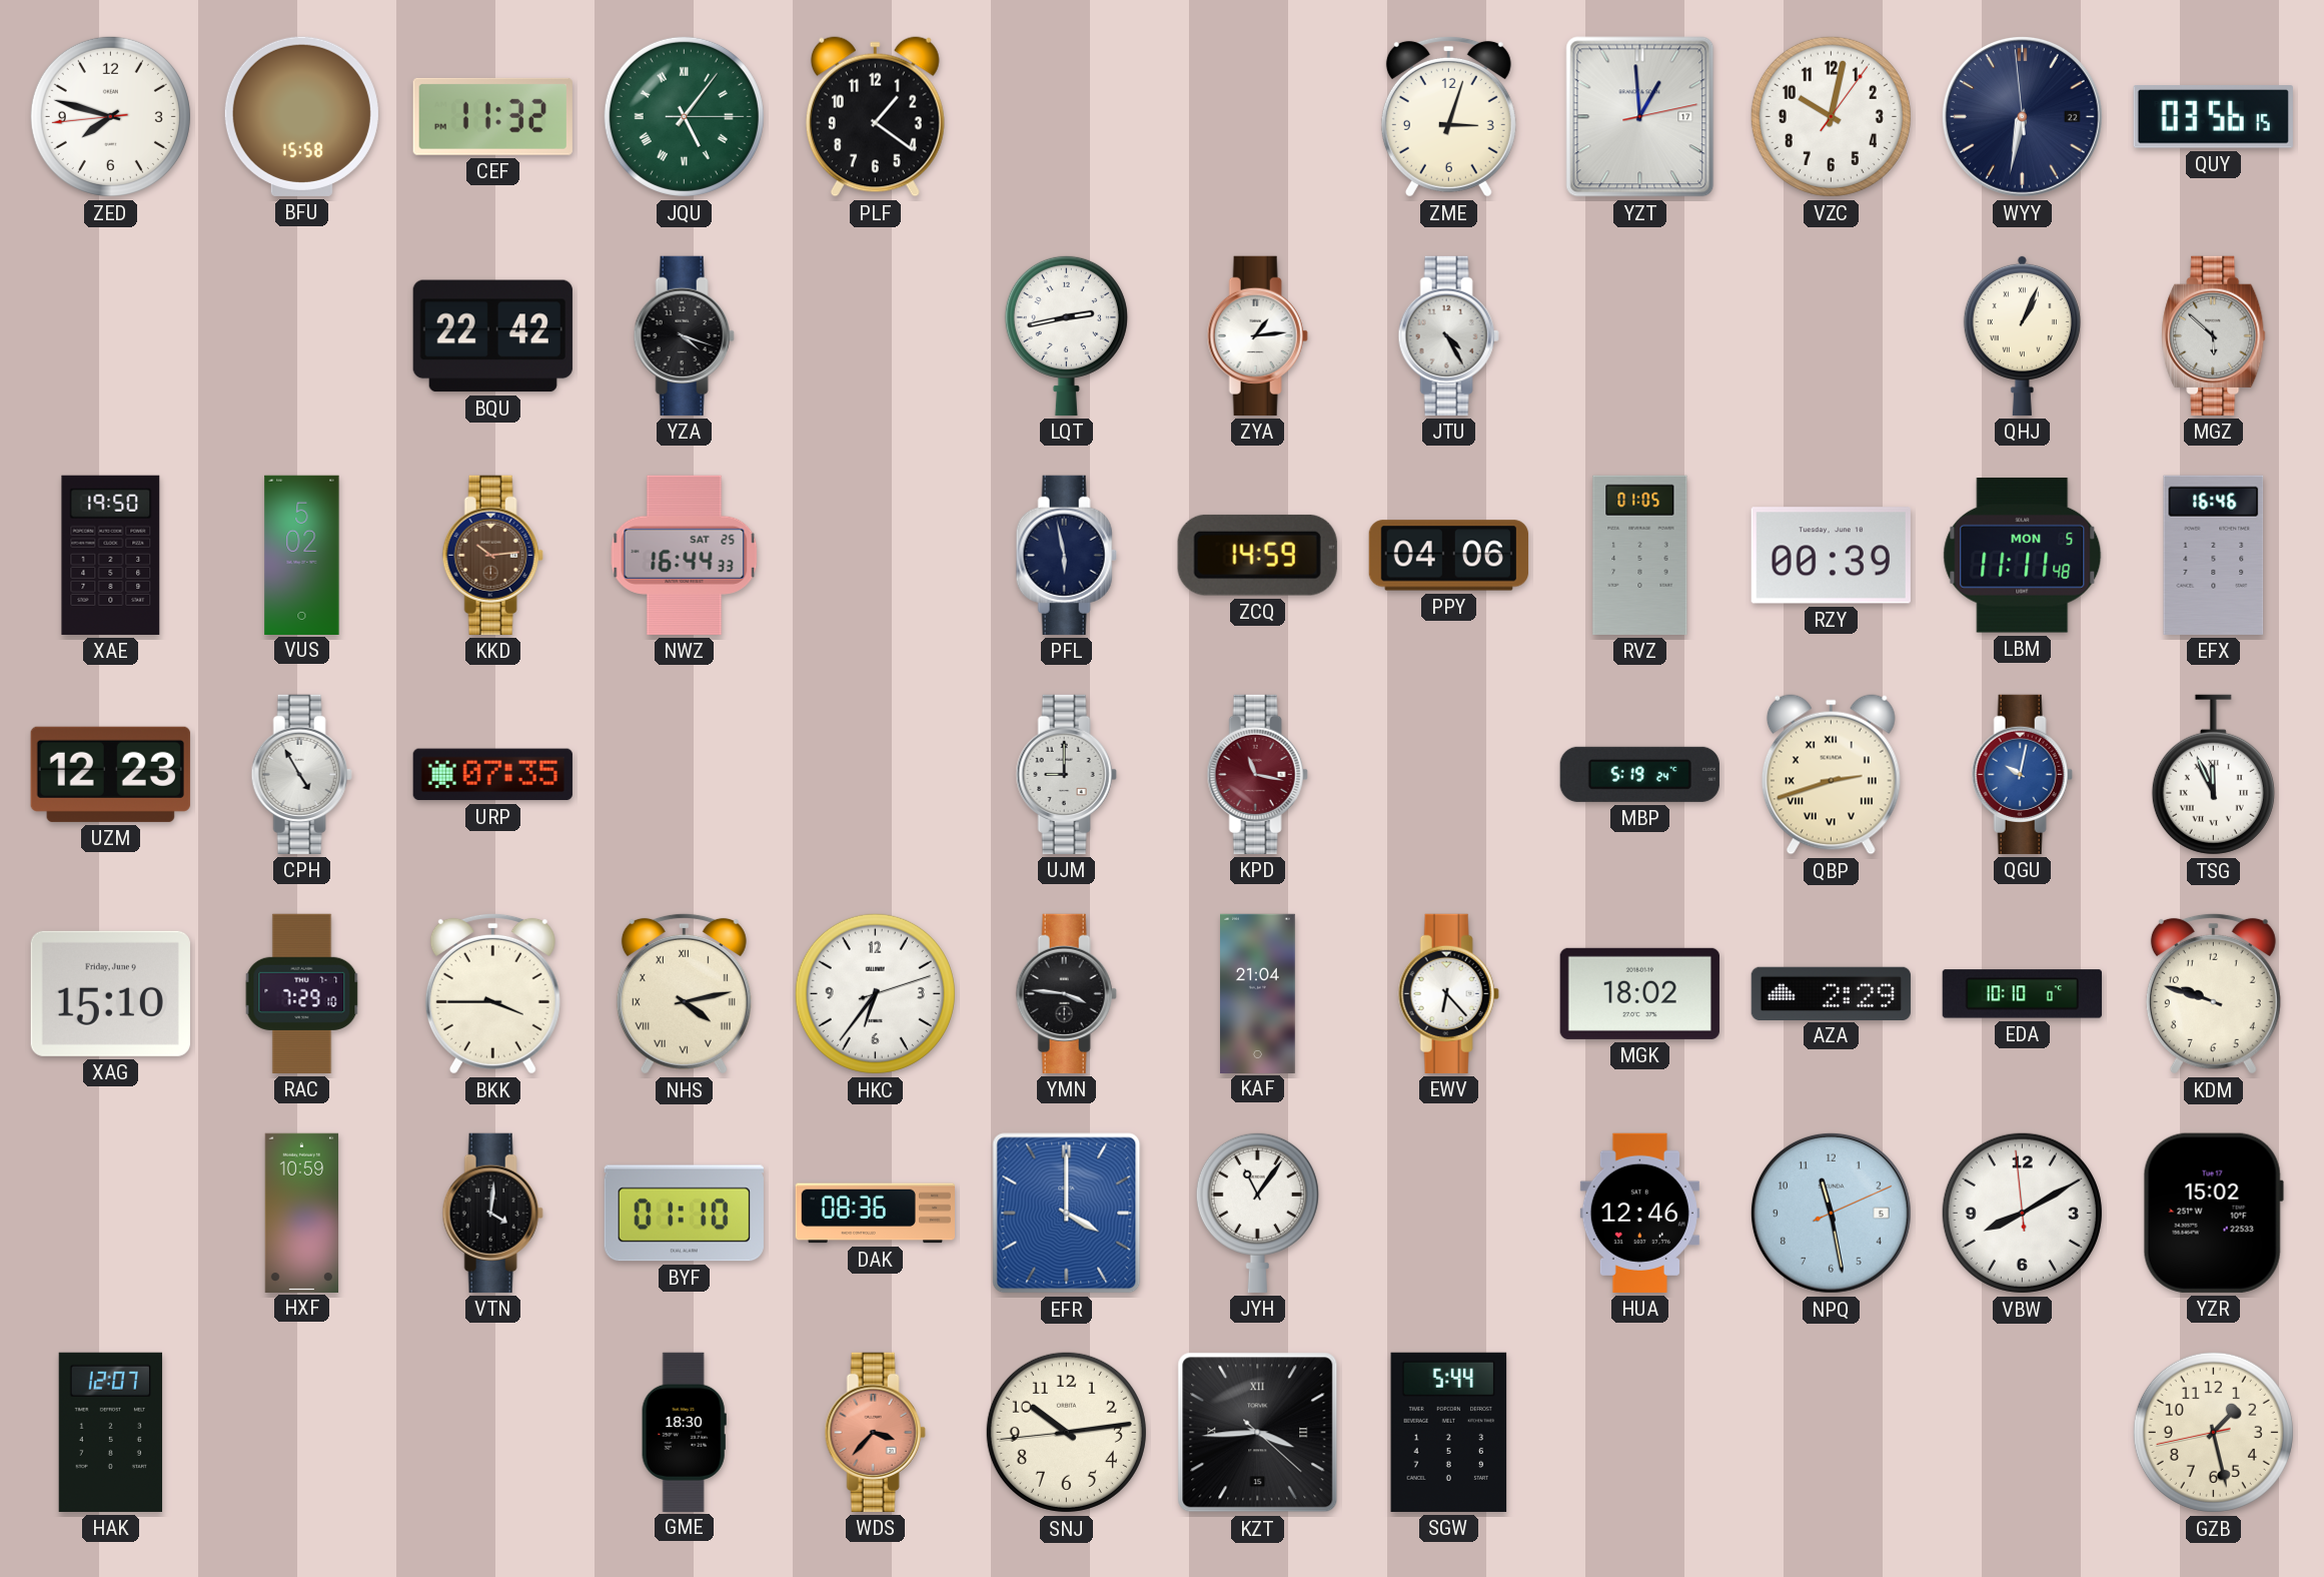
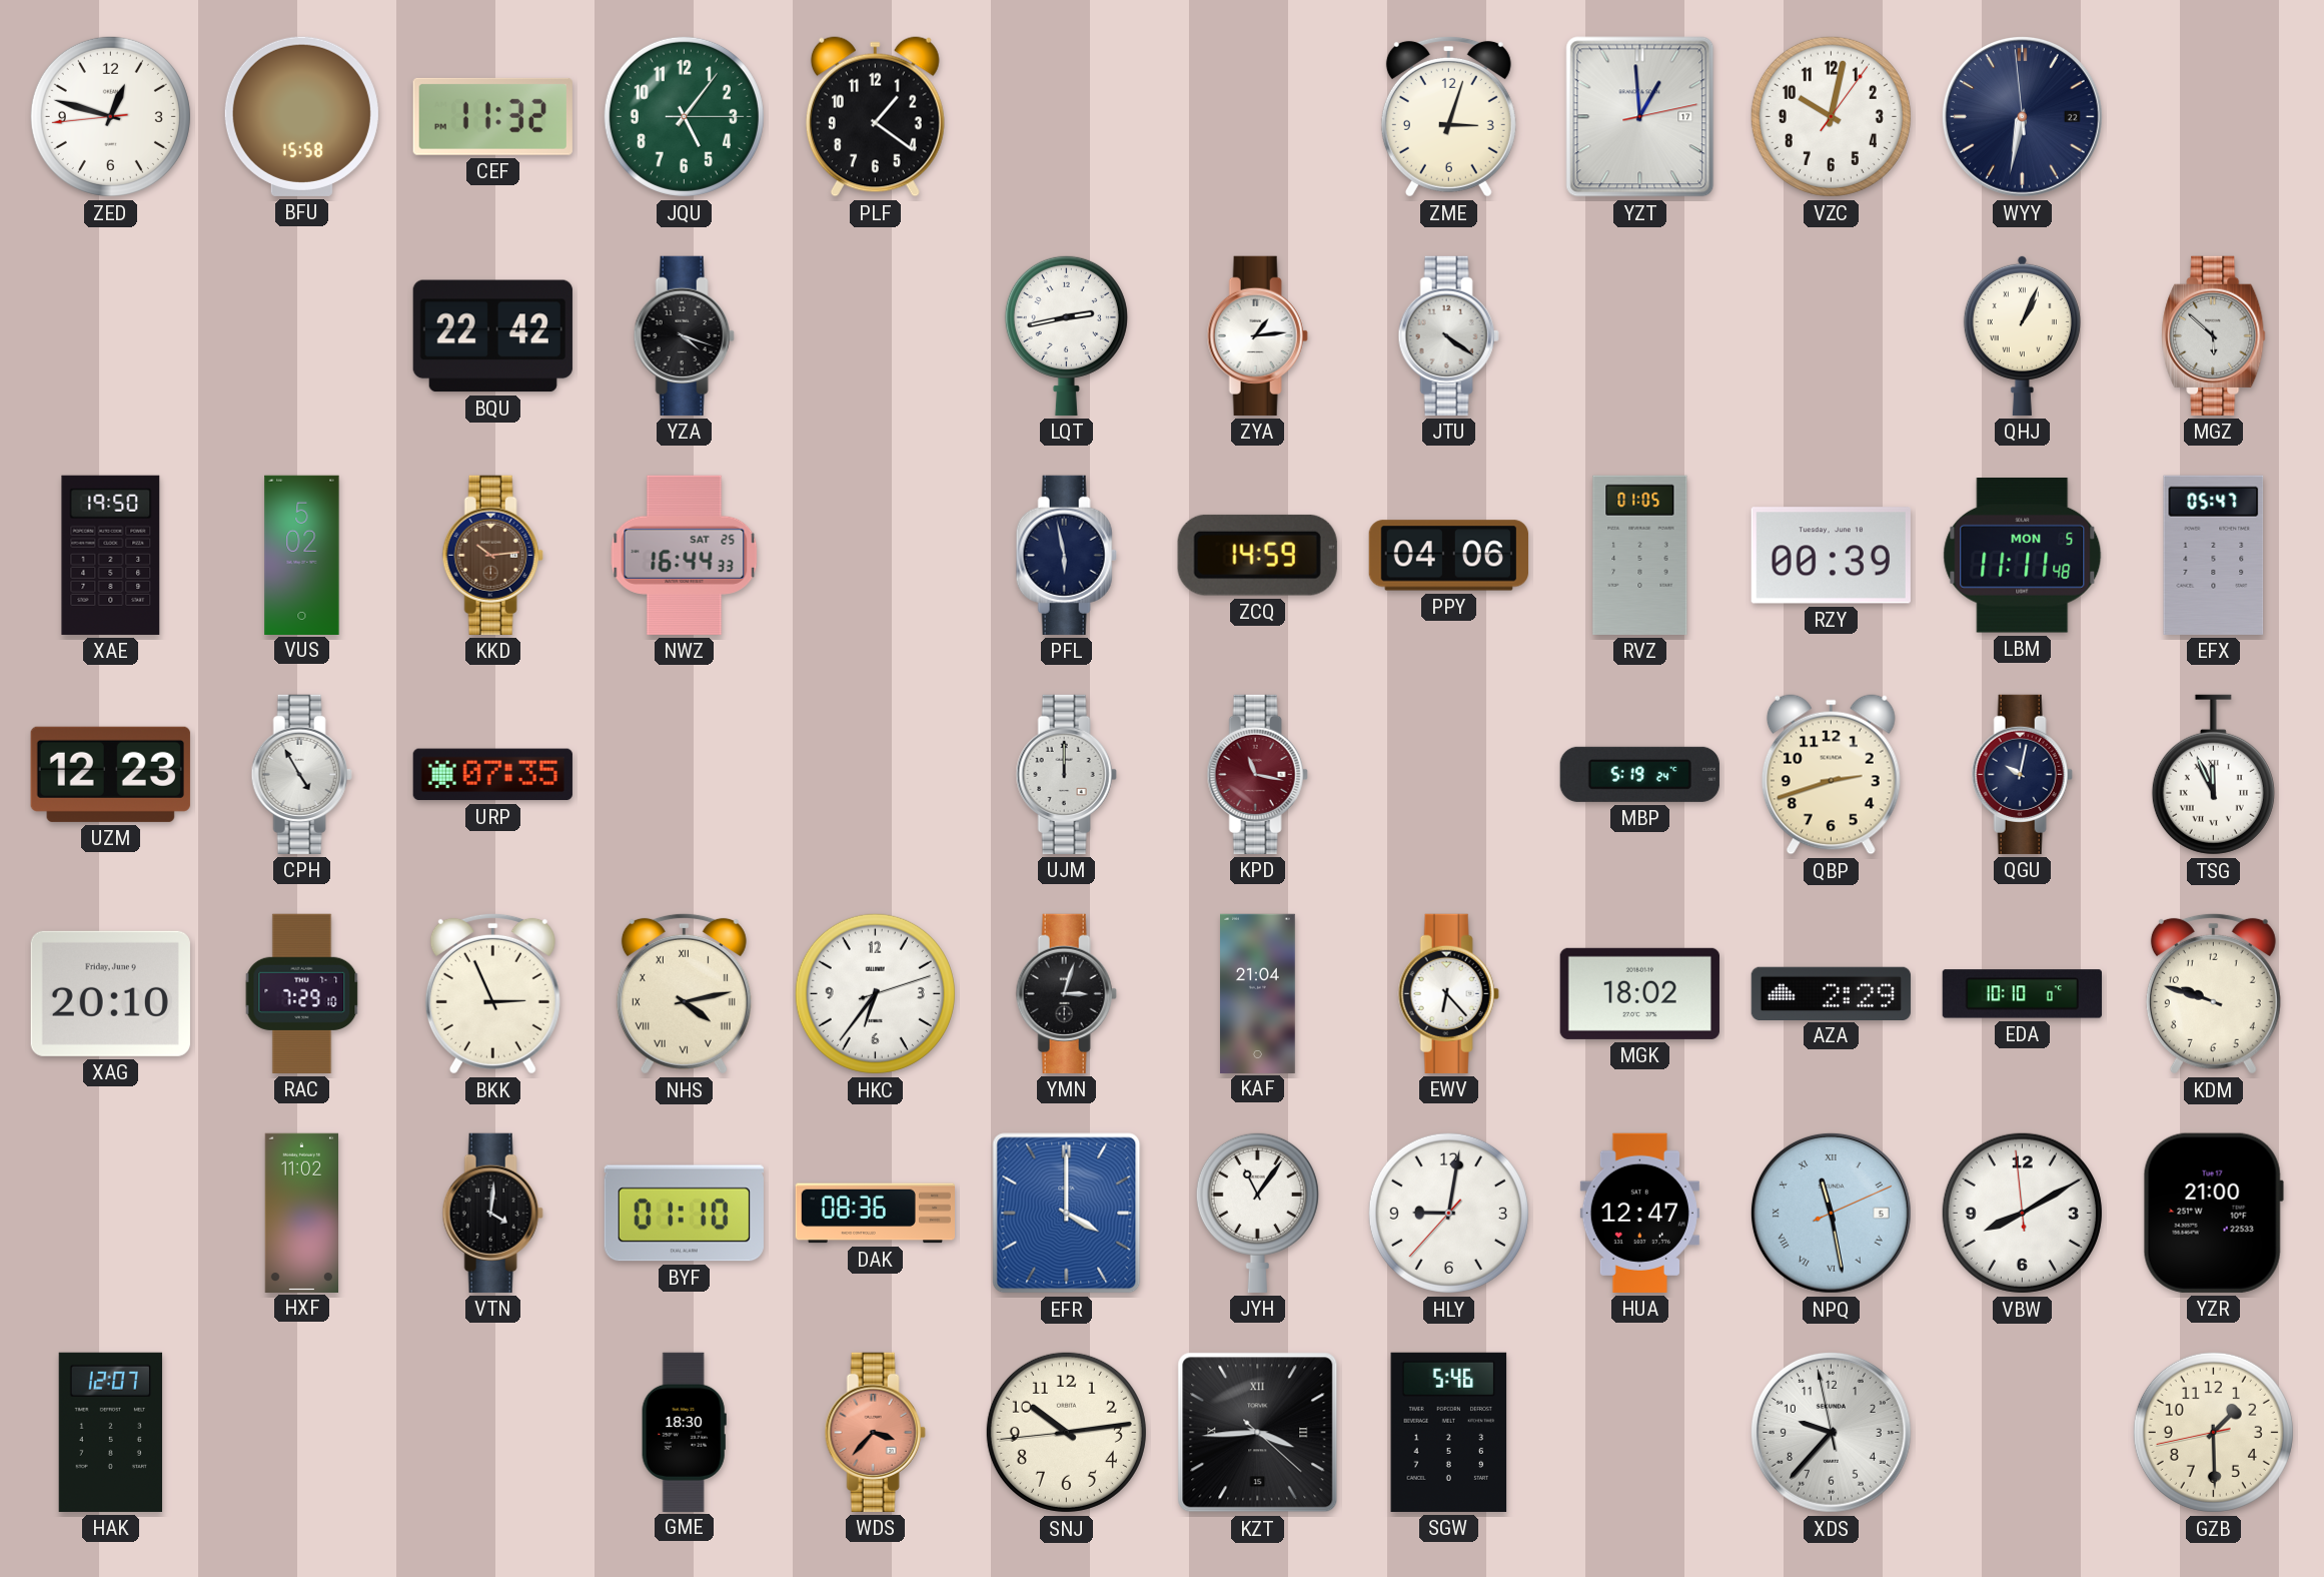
ZED: 7:47 -> 12:47
JQU numerals: Roman -> Arabic
QUY: 03:56 -> none
JTU: 4:25 -> 4:21
EFX: 16:46 -> 05:47
UJM: 9:00 -> 12:00
QBP numerals: Roman -> Arabic
QGU dial: blue -> navy
XAG: 15:10 -> 20:10
BKK: 3:45 -> 2:56
YMN: 3:46 -> 3:03
HXF: 10:59 -> 11:02
HLY: none -> 9:01
HUA: 12:46 -> 12:47
NPQ numerals: Arabic -> Roman
YZR: 15:02 -> 21:00
SGW: 5:44 -> 5:46
XDS: none -> 9:36
GZB: 1:27 -> 1:29
